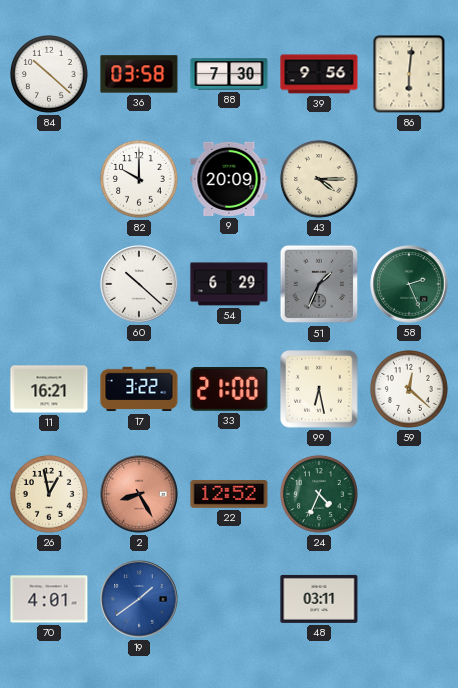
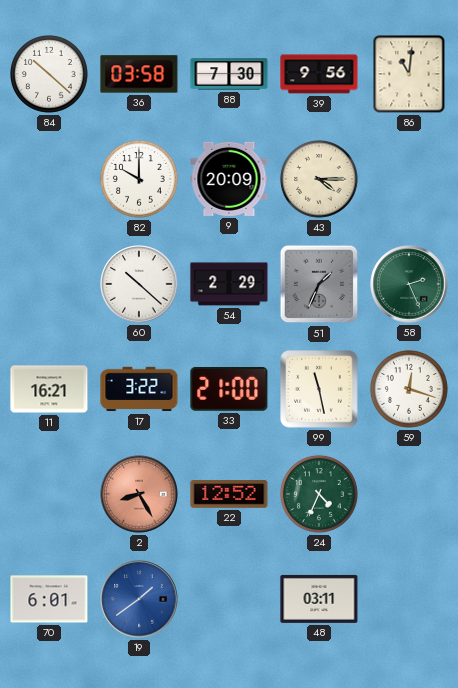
86: 6:01 -> 11:01
54: 6:29 -> 2:29
99: 6:28 -> 11:28
59: 12:22 -> 12:18
26: 12:58 -> none
70: 4:01 -> 6:01
